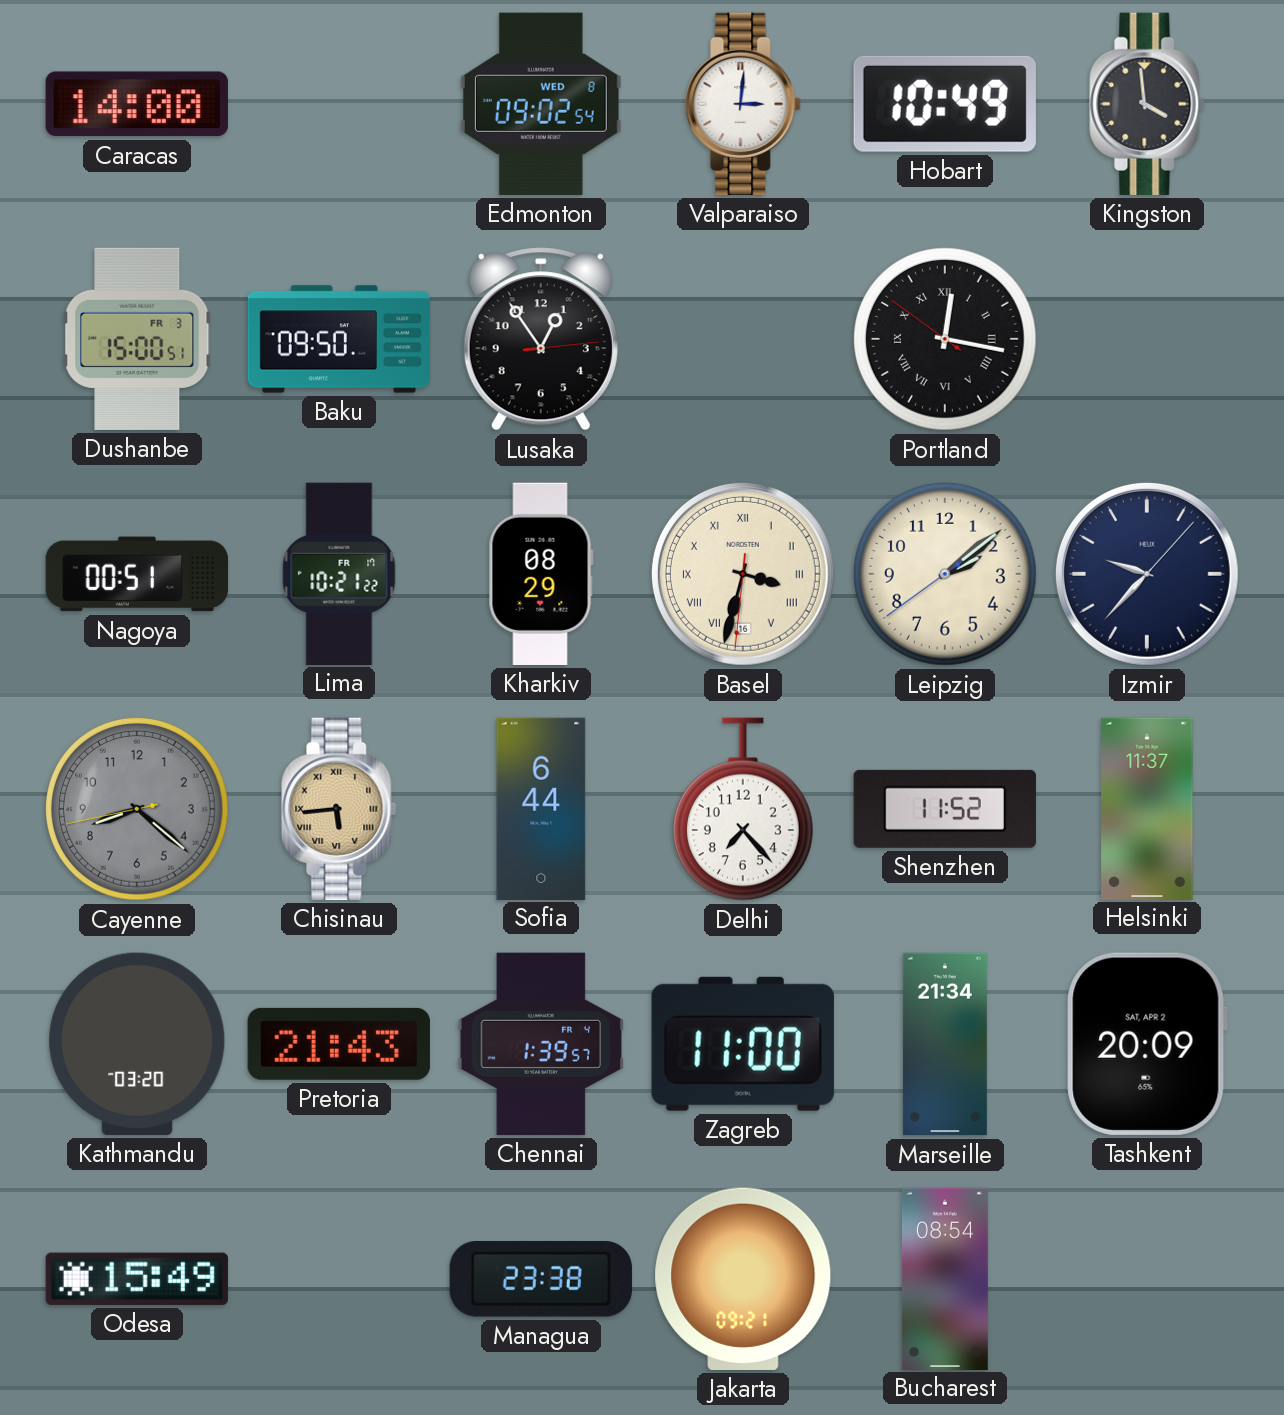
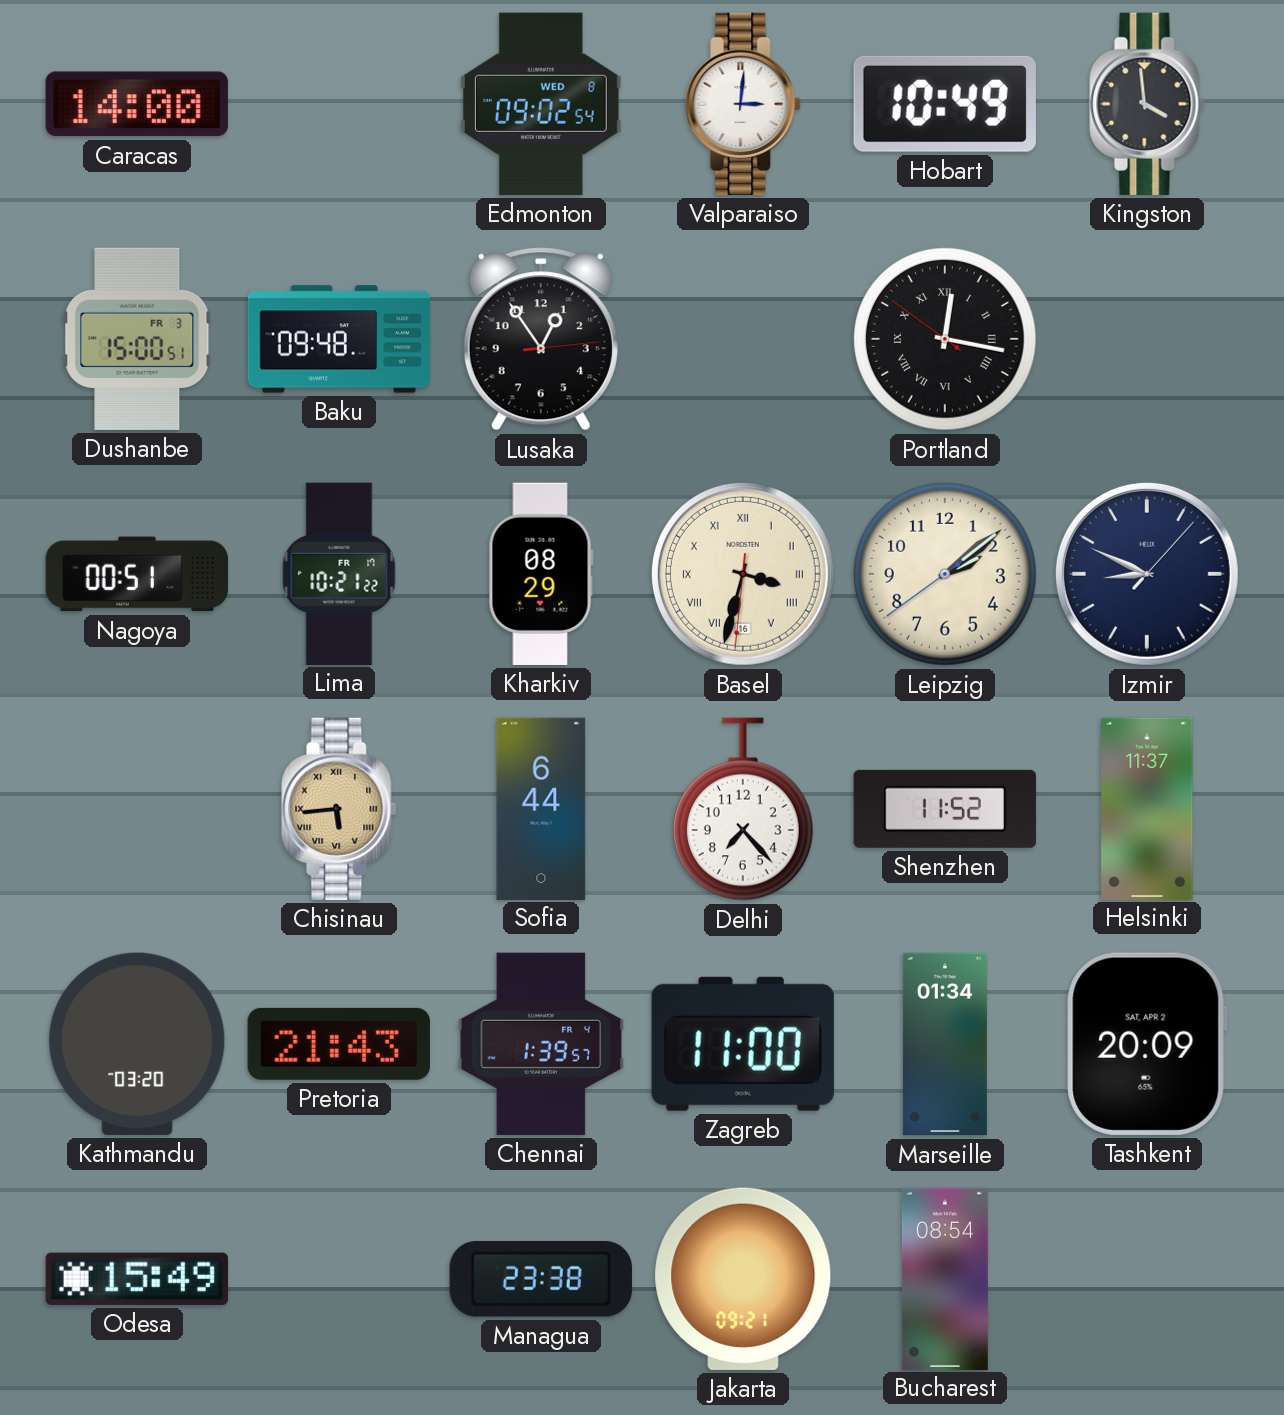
Baku: 09:50 -> 09:48
Izmir: 9:37 -> 8:49
Cayenne: 8:21 -> none
Marseille: 21:34 -> 01:34
